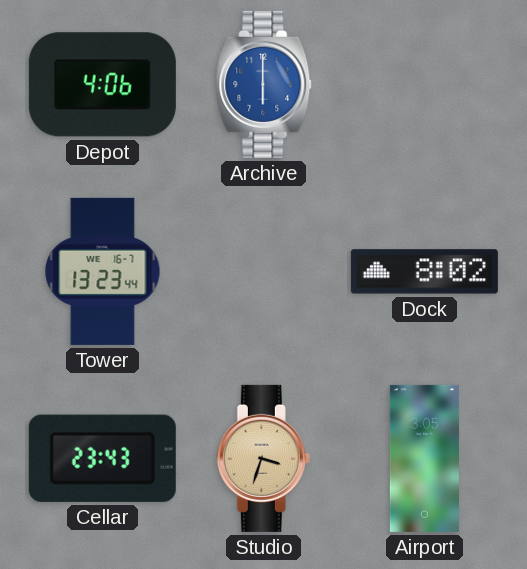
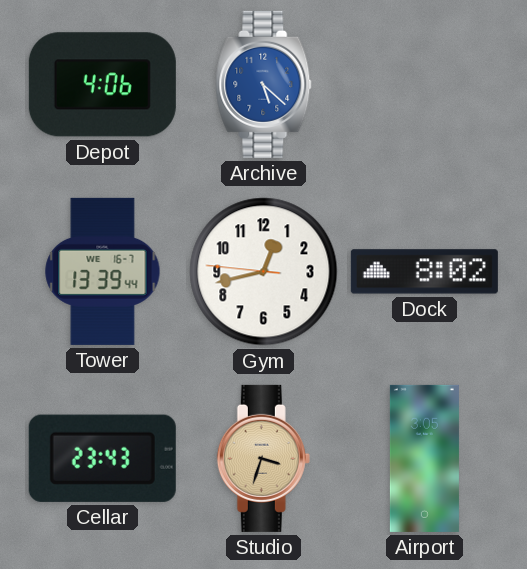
Archive: 6:00 -> 5:22
Tower: 13:23 -> 13:39
Gym: none -> 12:42
